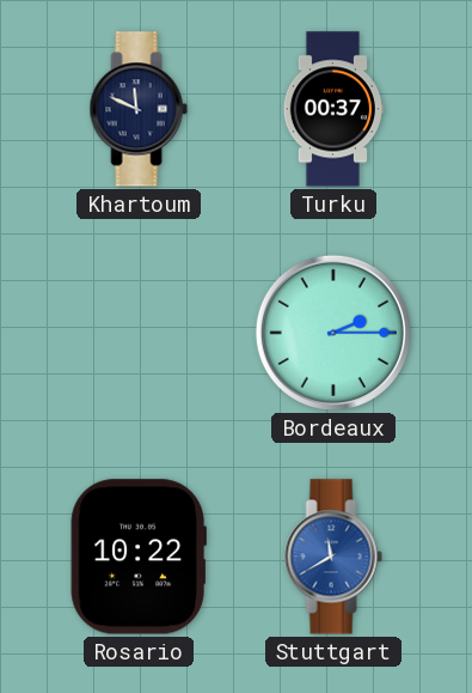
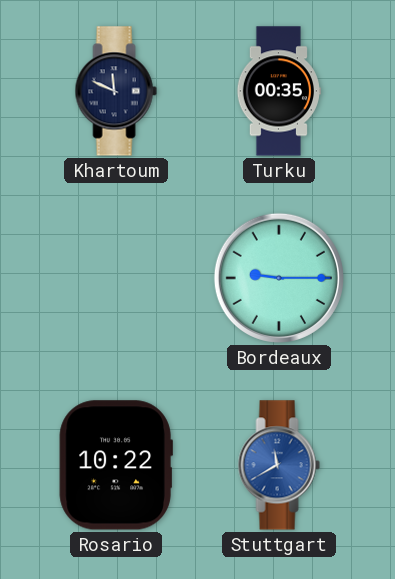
Turku: 00:37 -> 00:35
Bordeaux: 2:15 -> 9:15
